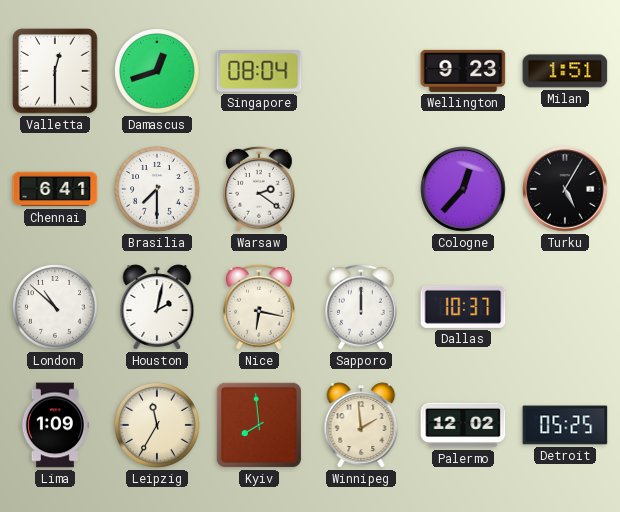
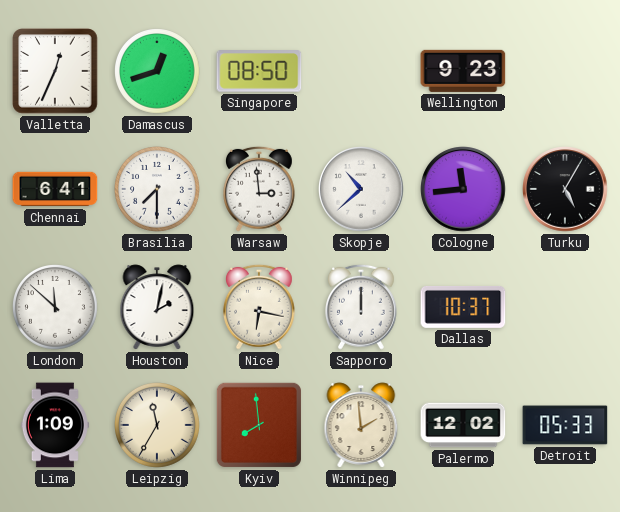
Valletta: 12:30 -> 12:34
Singapore: 08:04 -> 08:50
Milan: 1:51 -> none
Warsaw: 2:21 -> 2:59
Skopje: none -> 10:38
Cologne: 12:37 -> 11:44
London: 10:52 -> 11:52
Detroit: 05:25 -> 05:33
